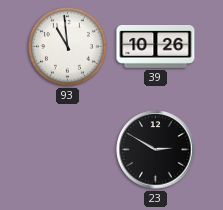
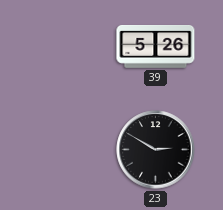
93: 10:59 -> none
39: 10:26 -> 5:26
